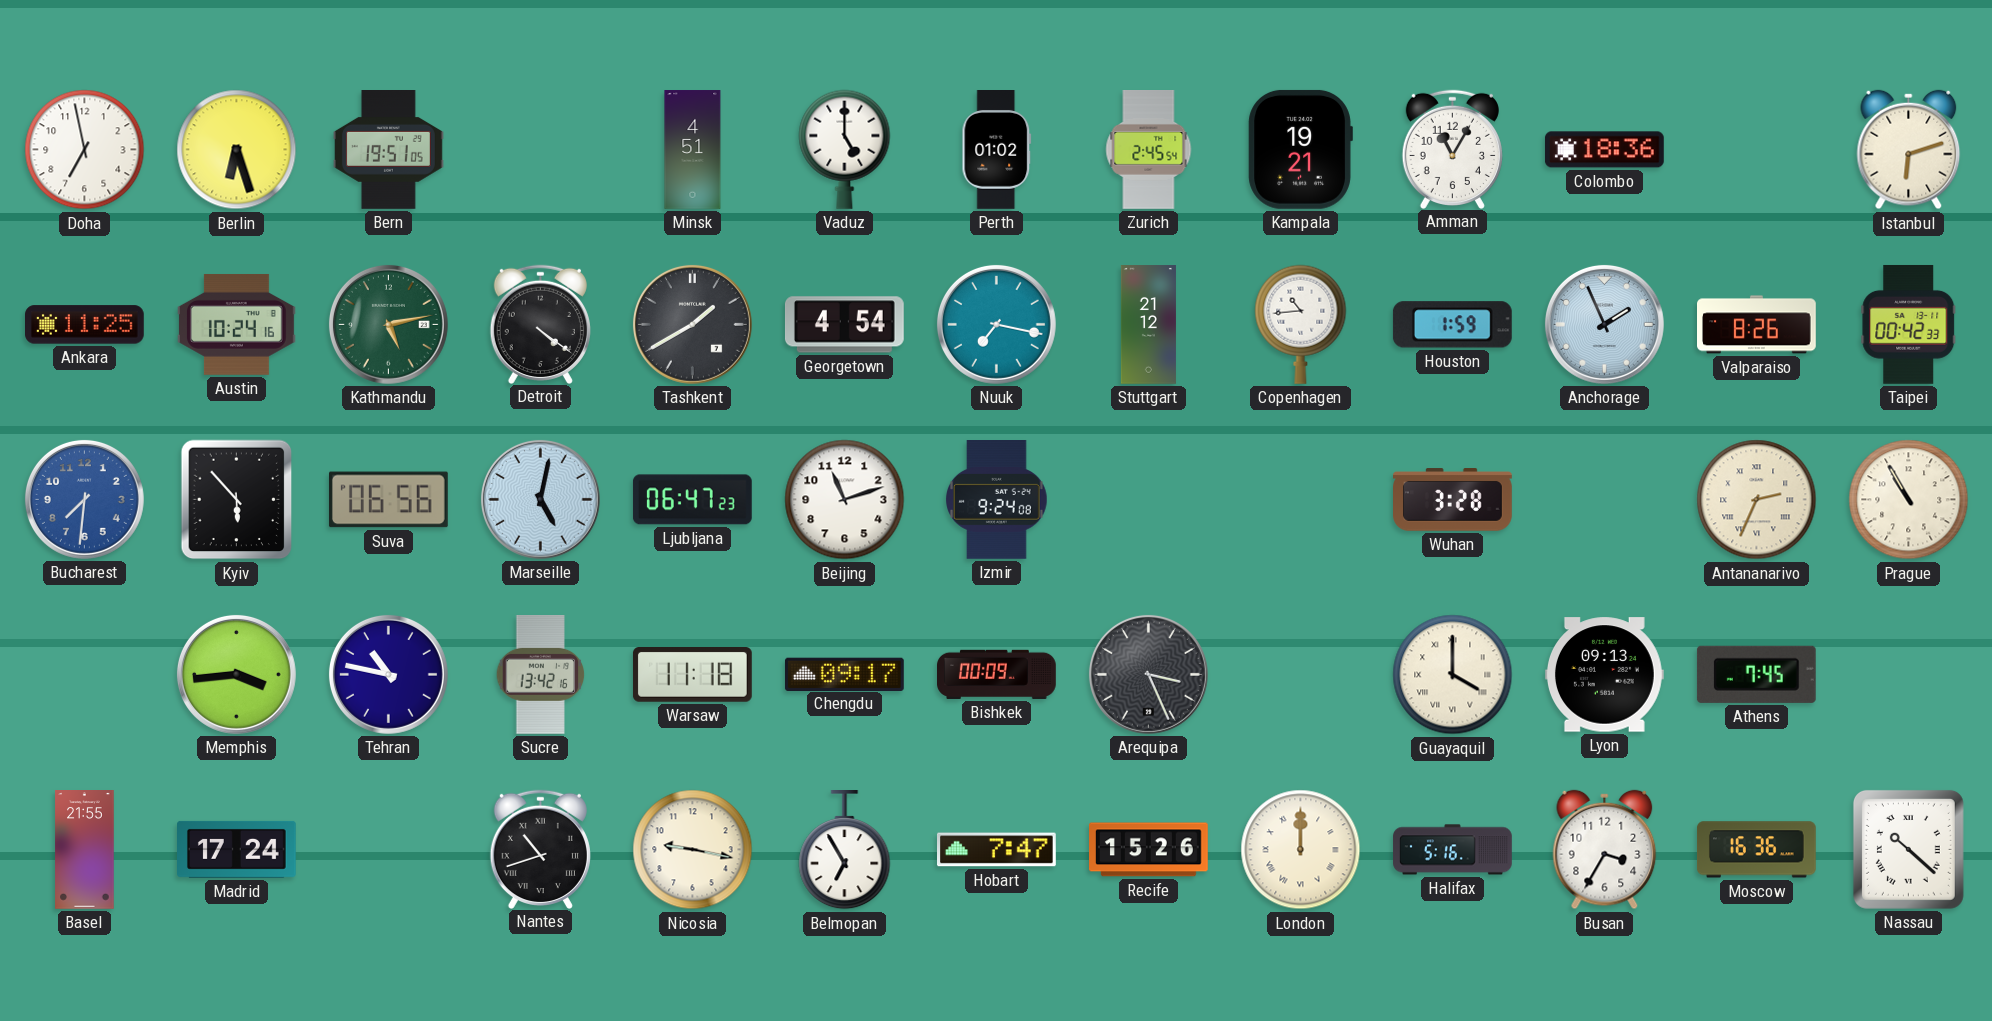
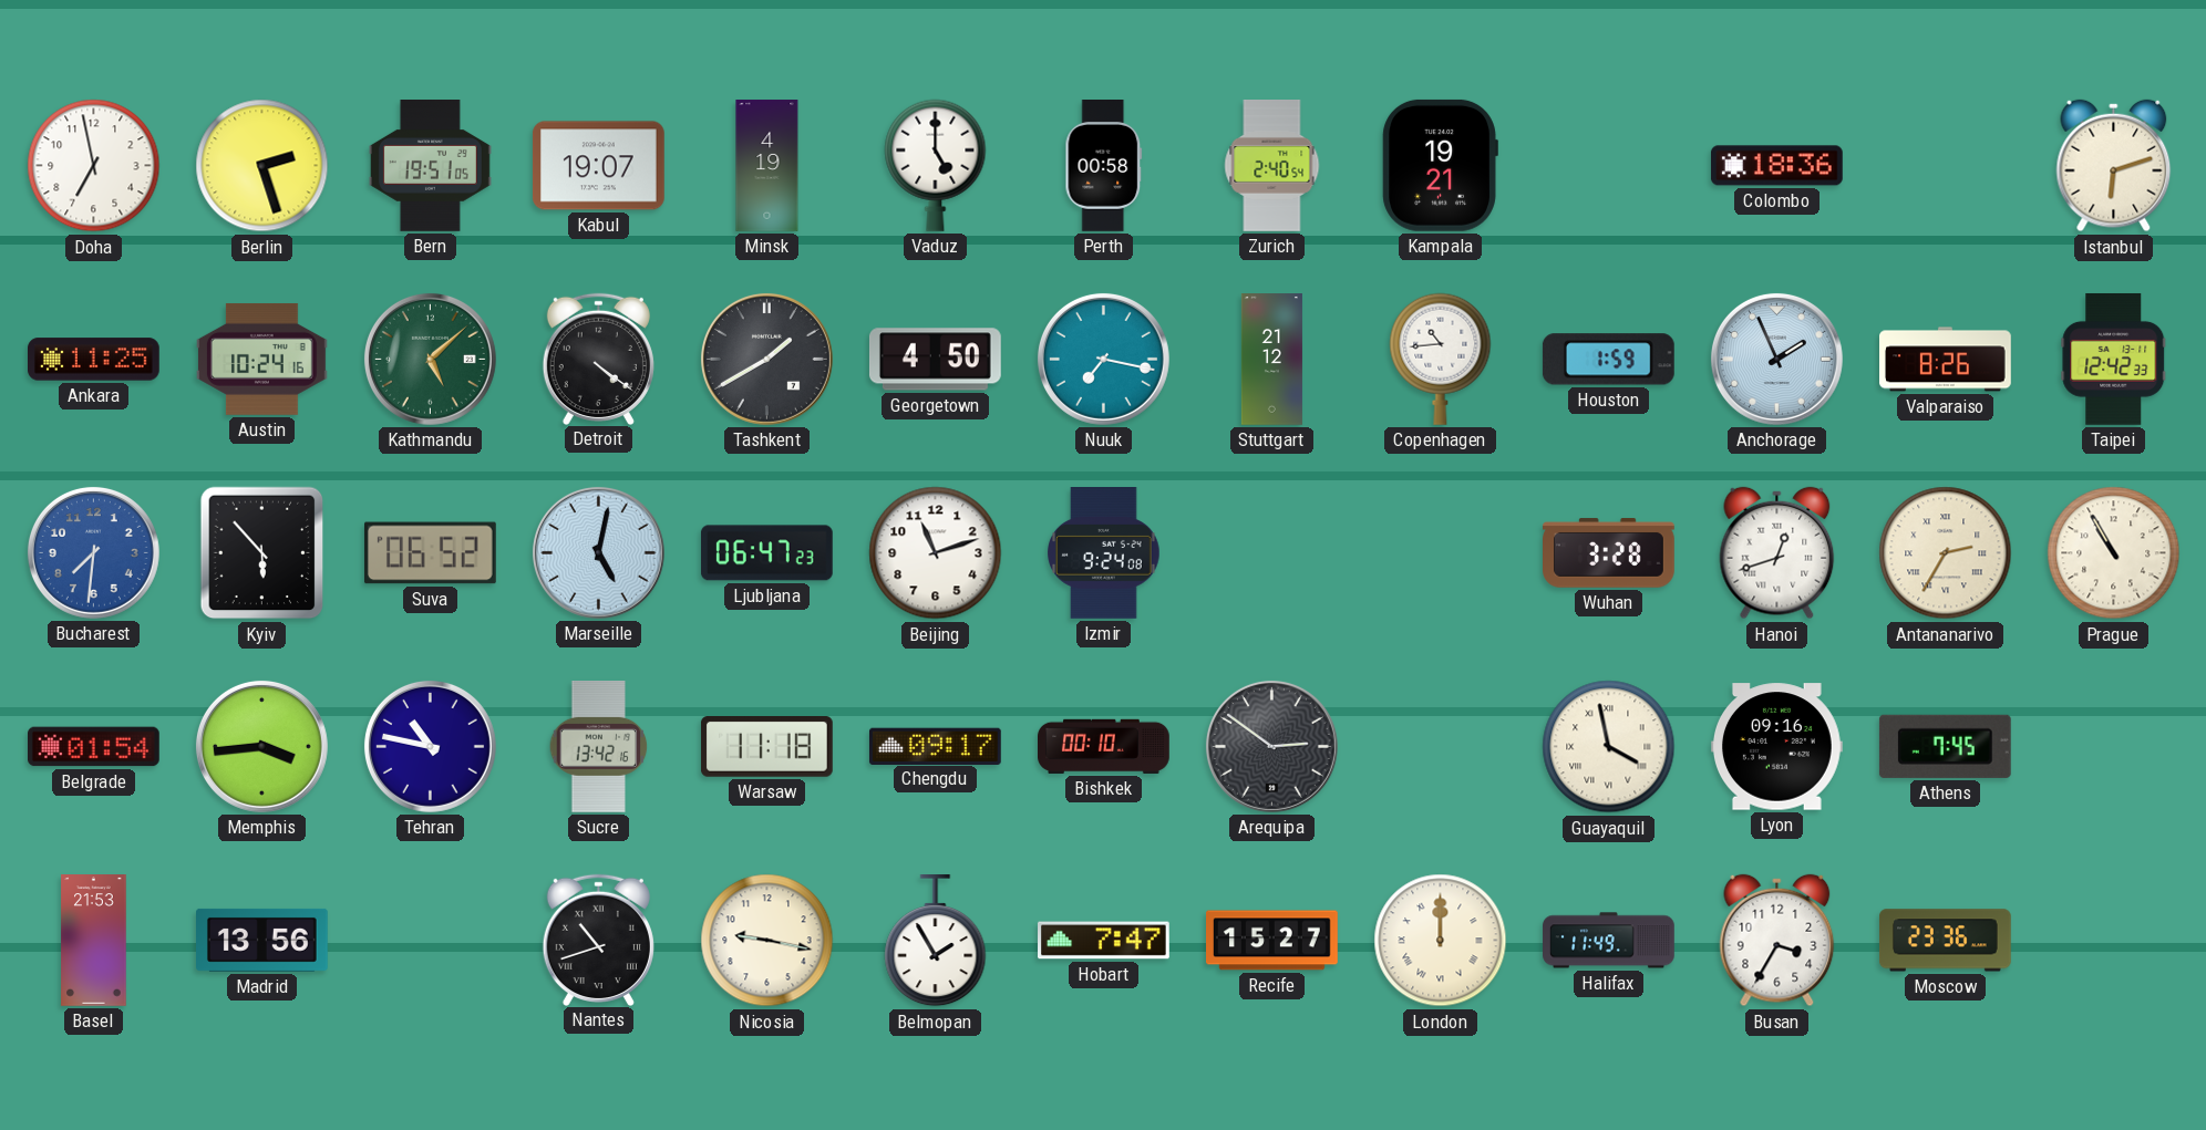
Berlin: 6:27 -> 2:27
Kabul: none -> 19:07
Minsk: 4:51 -> 4:19
Perth: 01:02 -> 00:58
Zurich: 2:45 -> 2:40
Amman: 11:05 -> none
Kathmandu: 5:13 -> 5:08
Georgetown: 4:54 -> 4:50
Taipei: 00:42 -> 12:42
Suva: 06:56 -> 06:52
Hanoi: none -> 12:42
Antananarivo: 2:34 -> 2:35
Belgrade: none -> 01:54
Bishkek: 00:09 -> 00:10
Arequipa: 3:26 -> 2:51
Guayaquil: 4:00 -> 3:58
Lyon: 09:13 -> 09:16
Basel: 21:55 -> 21:53
Madrid: 17:24 -> 13:56
Belmopan: 6:55 -> 1:55
Recife: 15:26 -> 15:27
Halifax: 5:16 -> 11:49
Moscow: 16:36 -> 23:36
Nassau: 10:22 -> none
